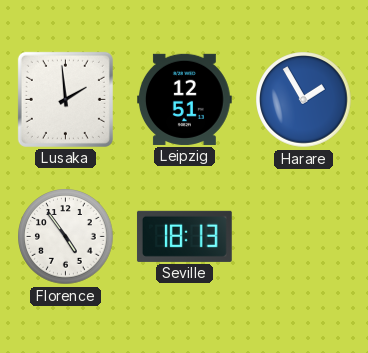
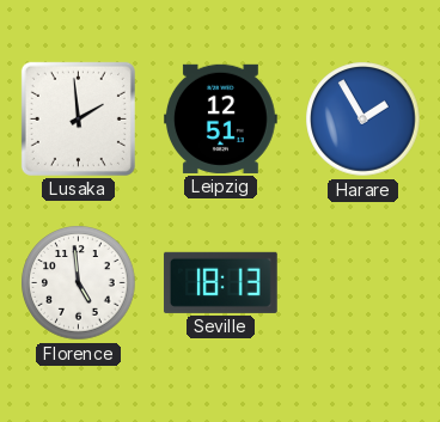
Florence: 4:54 -> 4:59
